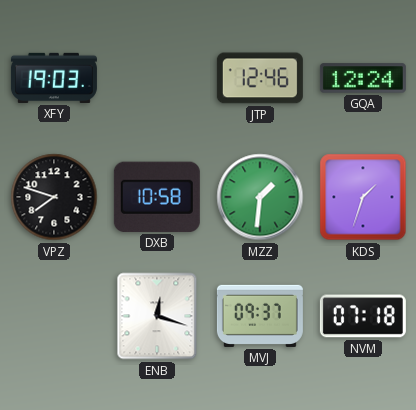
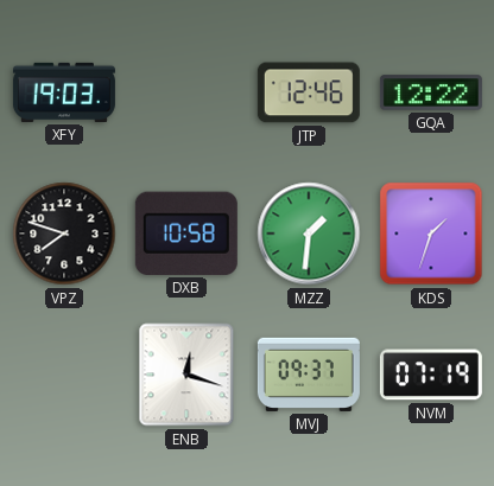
GQA: 12:24 -> 12:22
NVM: 07:18 -> 07:19
